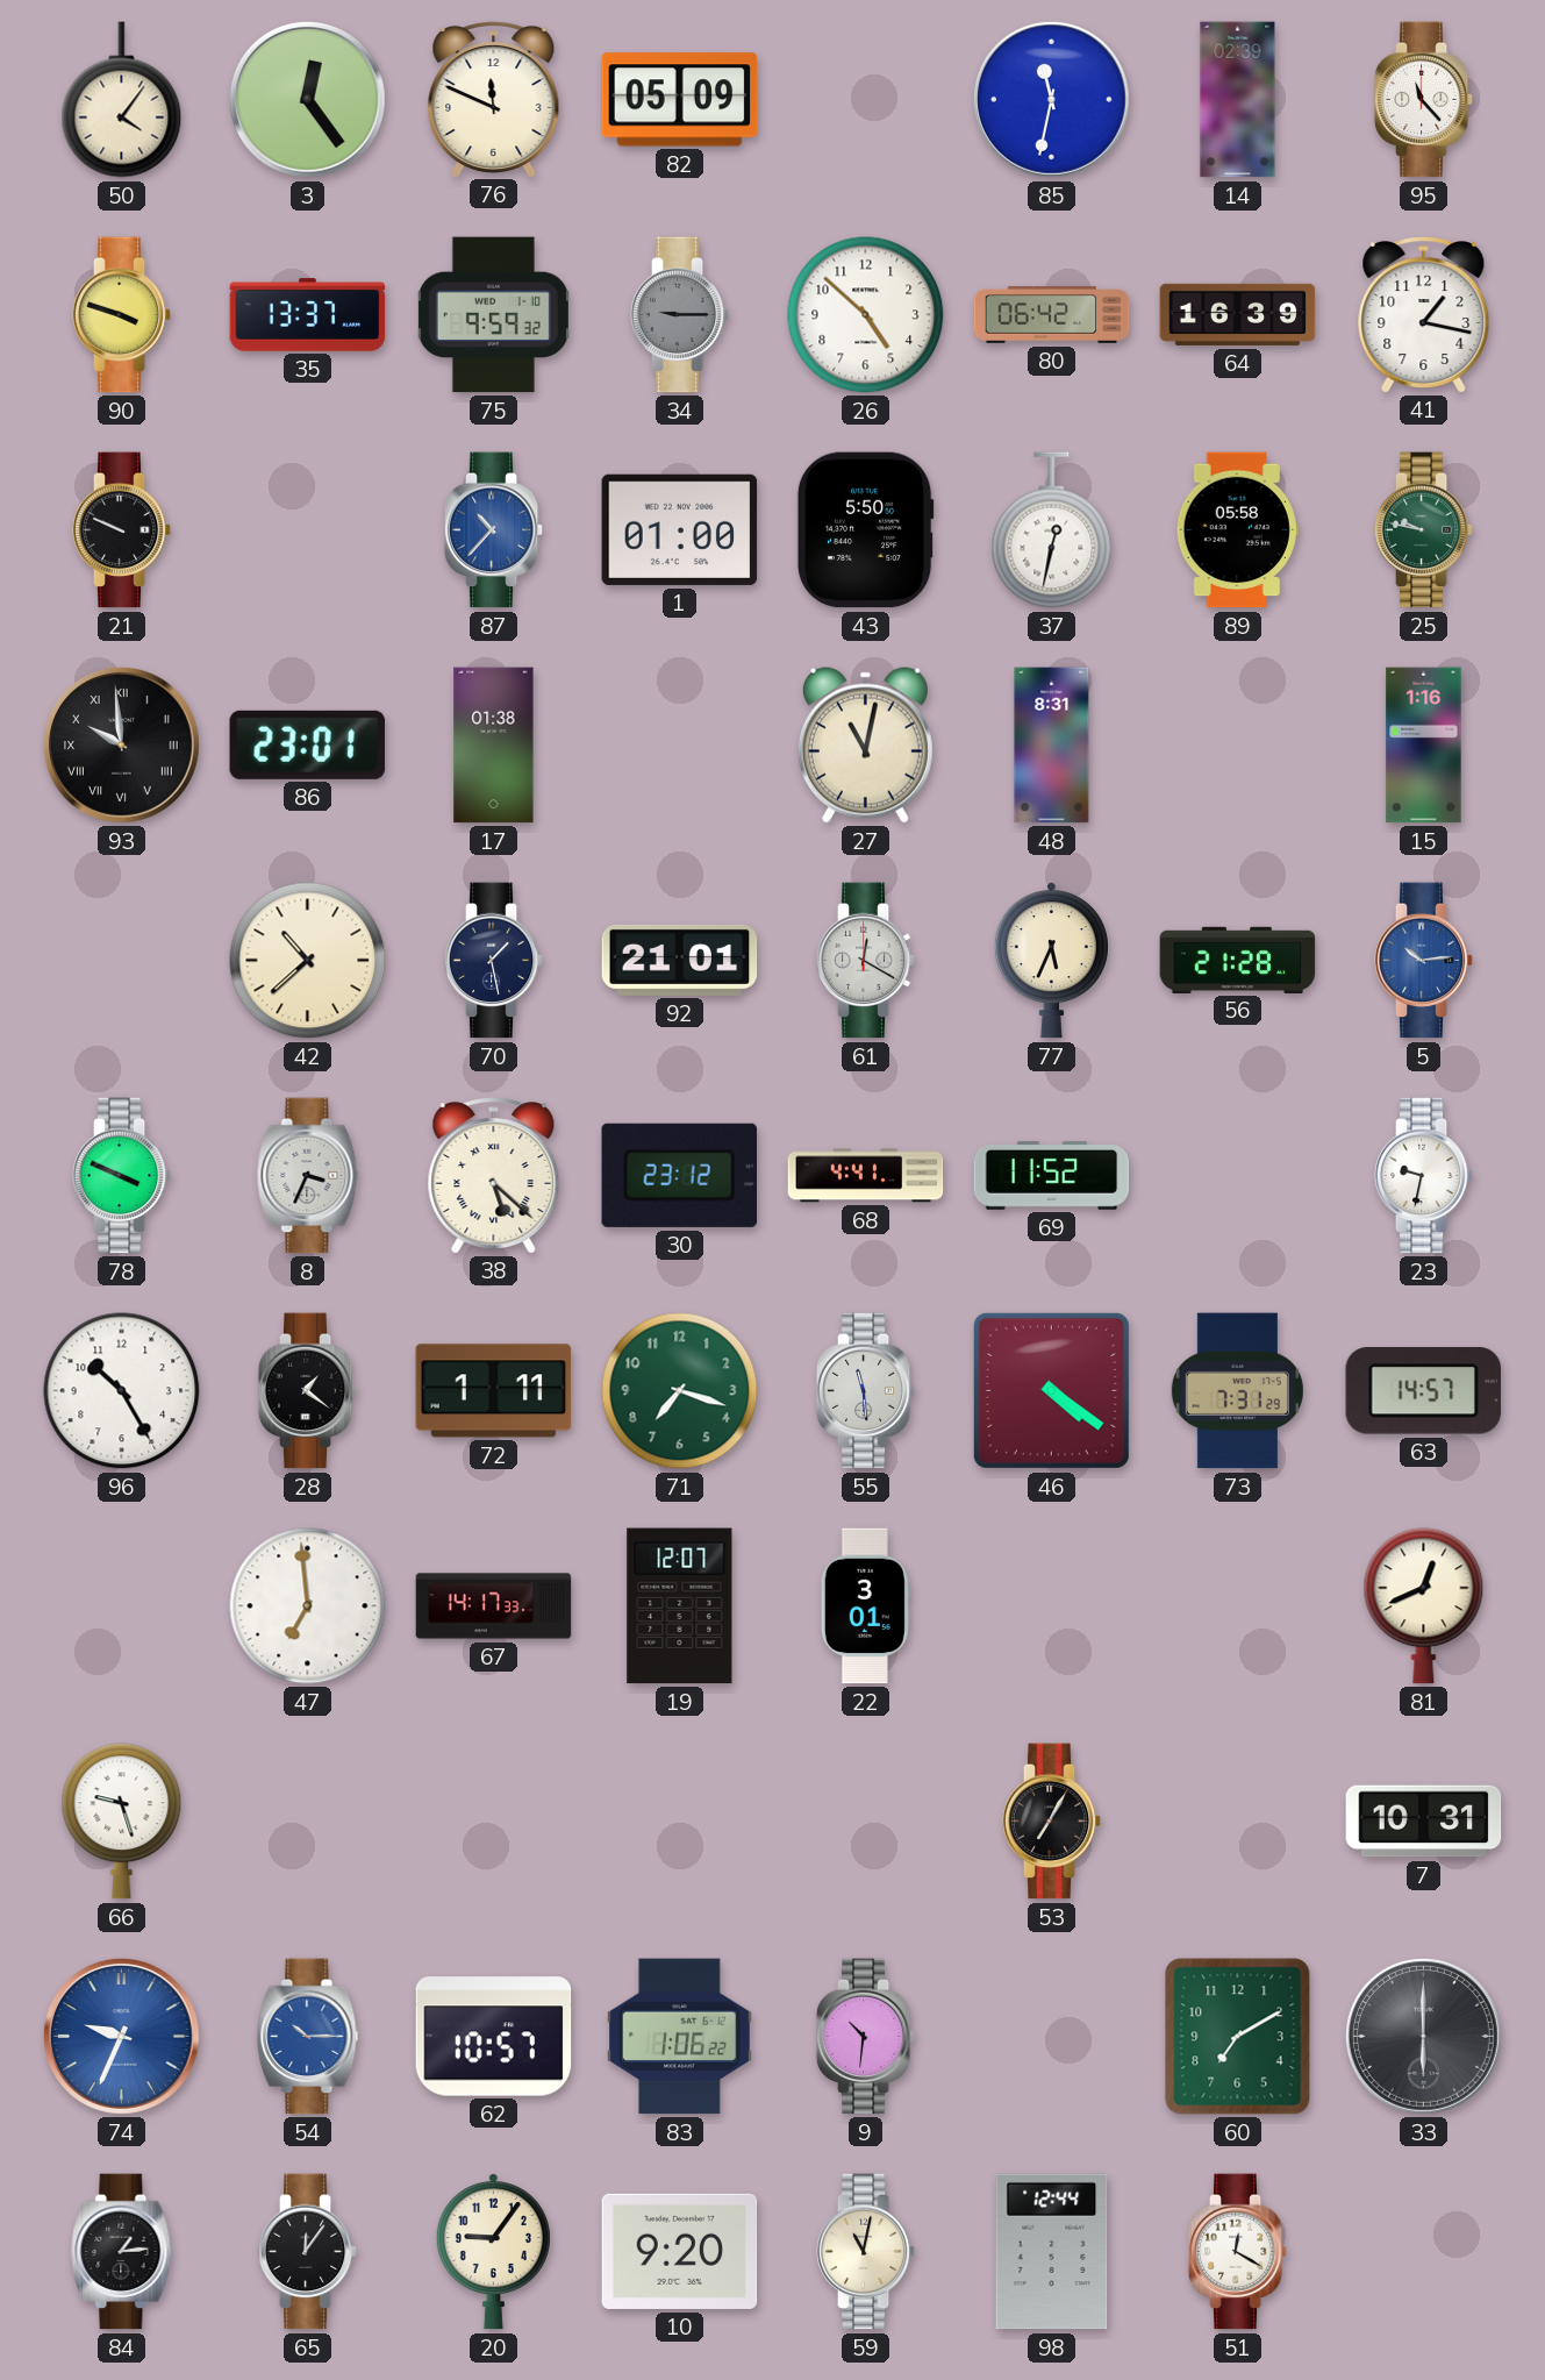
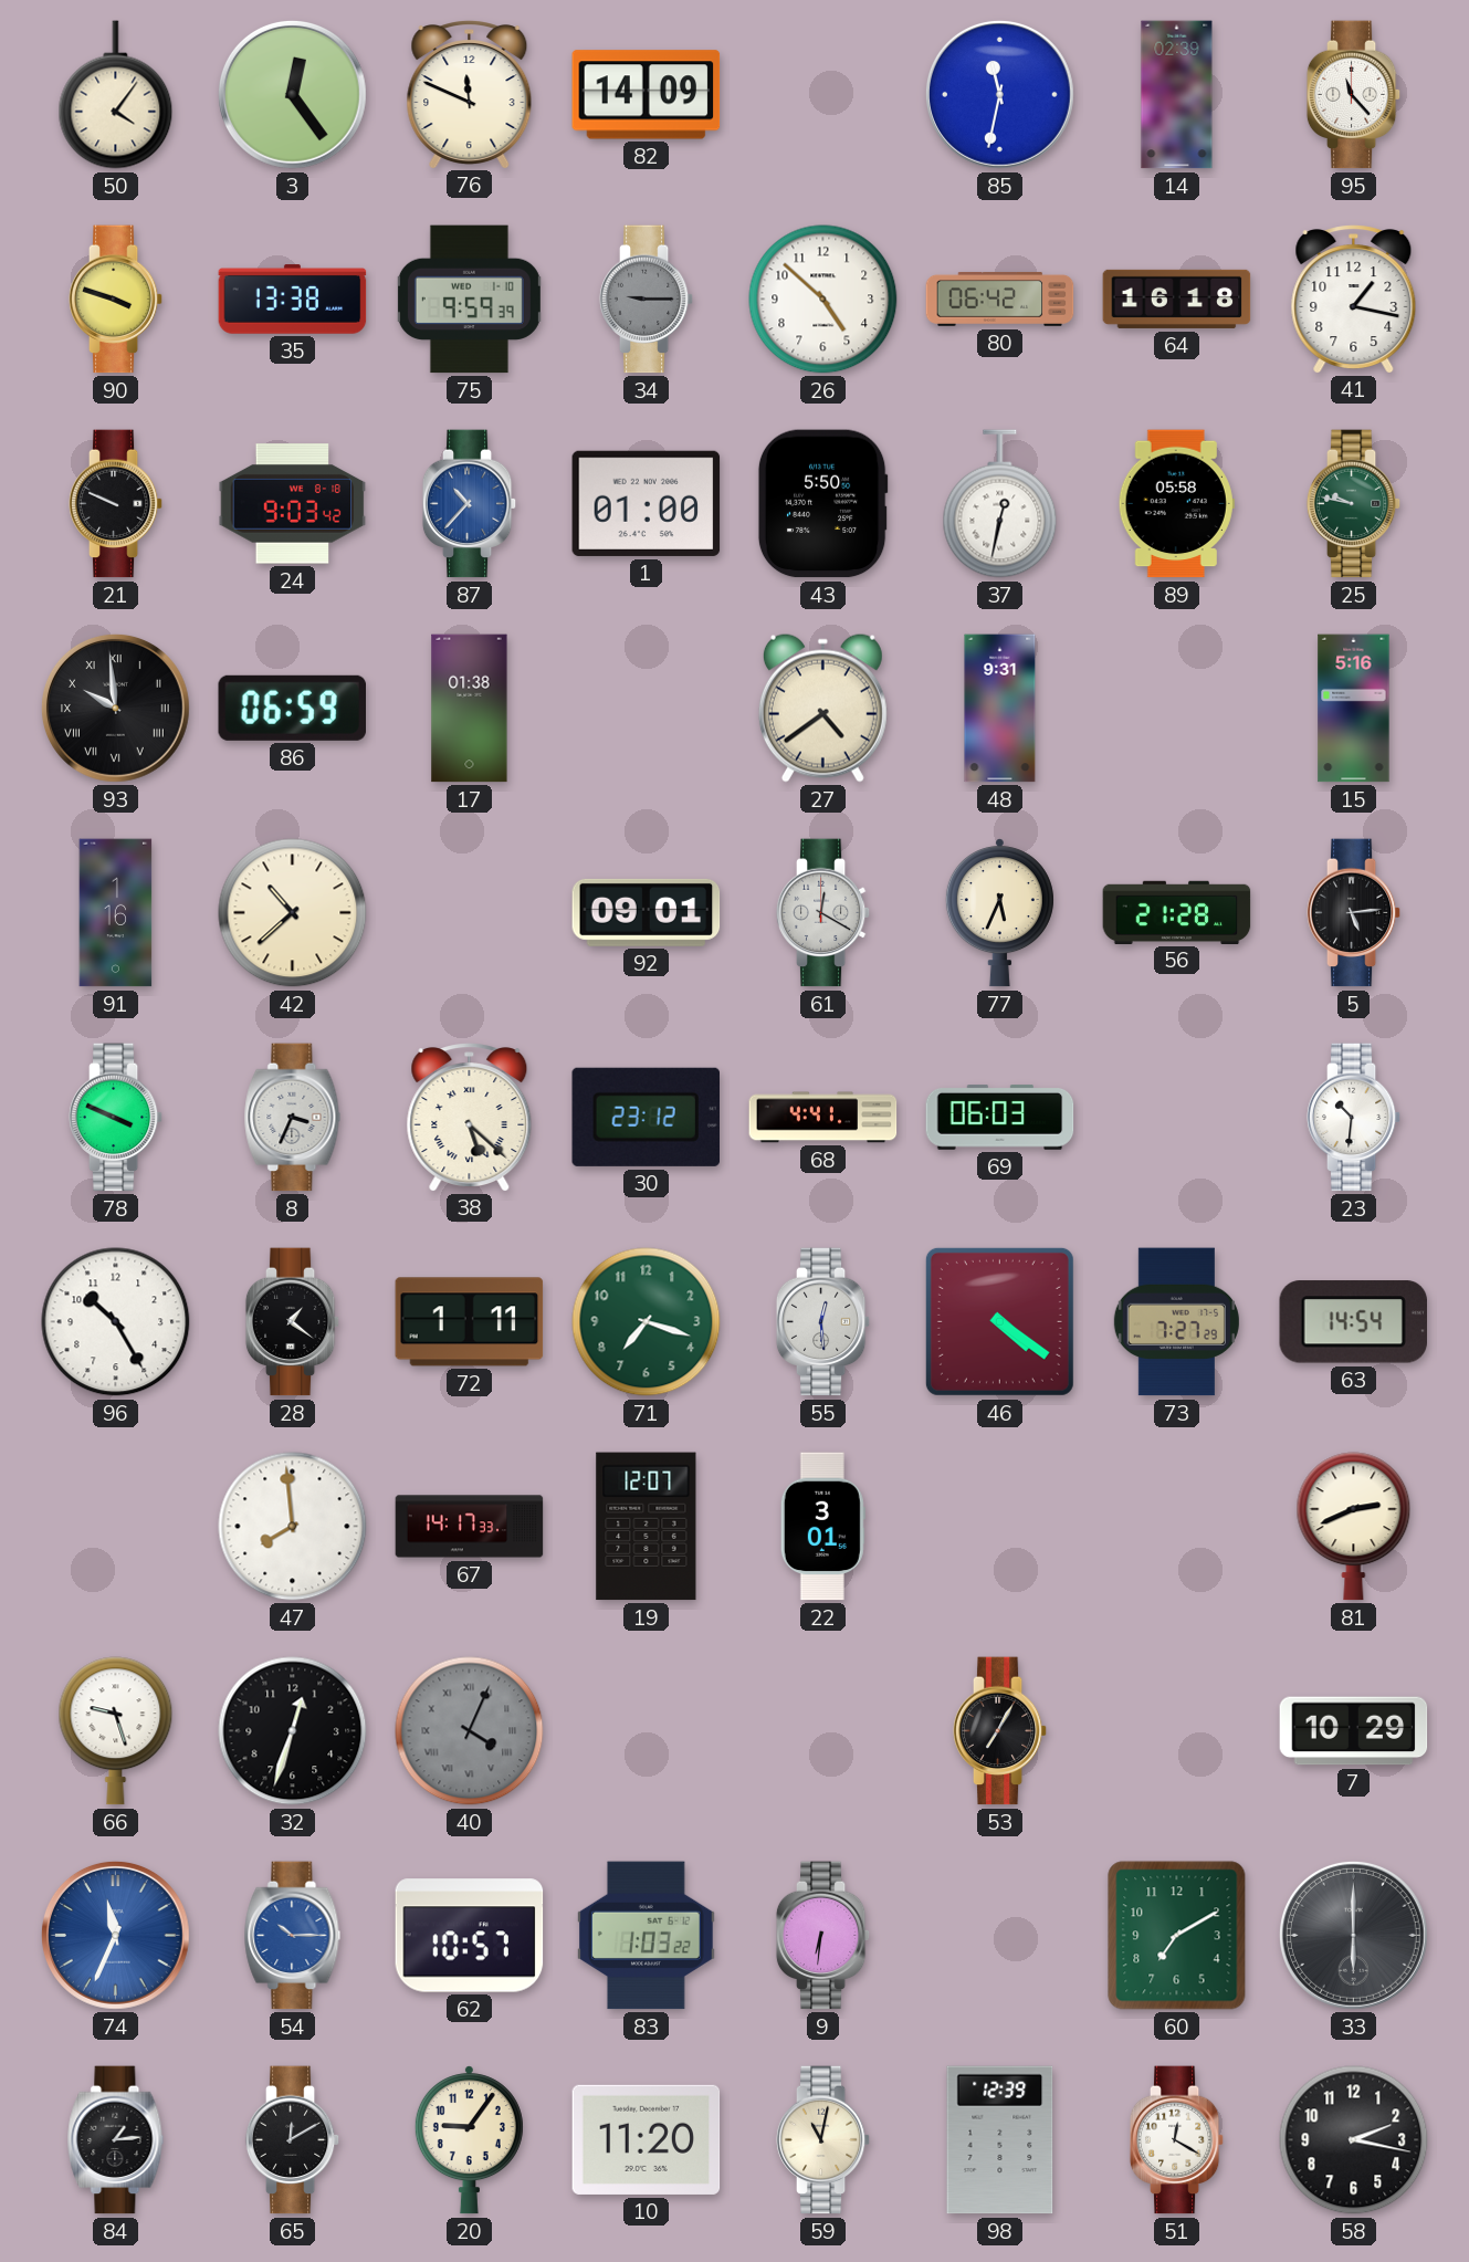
82: 05:09 -> 14:09
35: 13:37 -> 13:38
75: 9:59:32 -> 9:59:39
64: 16:39 -> 16:18
24: none -> 9:03
86: 23:01 -> 06:59
27: 11:02 -> 4:39
48: 8:31 -> 9:31
15: 1:16 -> 5:16
91: none -> 1:16
70: 1:28 -> none
92: 21:01 -> 09:01
5: 10:14 -> 5:14
5 dial: blue -> black
69: 11:52 -> 06:03
23: 9:32 -> 10:31
55: 11:29 -> 12:29
73: 7:31 -> 7:27
63: 14:57 -> 14:54
47: 6:59 -> 7:59
81: 12:41 -> 2:41
32: none -> 12:33
40: none -> 4:04
7: 10:31 -> 10:29
74: 9:34 -> 11:34
83: 1:06 -> 1:03
9: 10:31 -> 6:31
65: 12:06 -> 12:10
10: 9:20 -> 11:20
98: 12:44 -> 12:39
58: none -> 2:17
